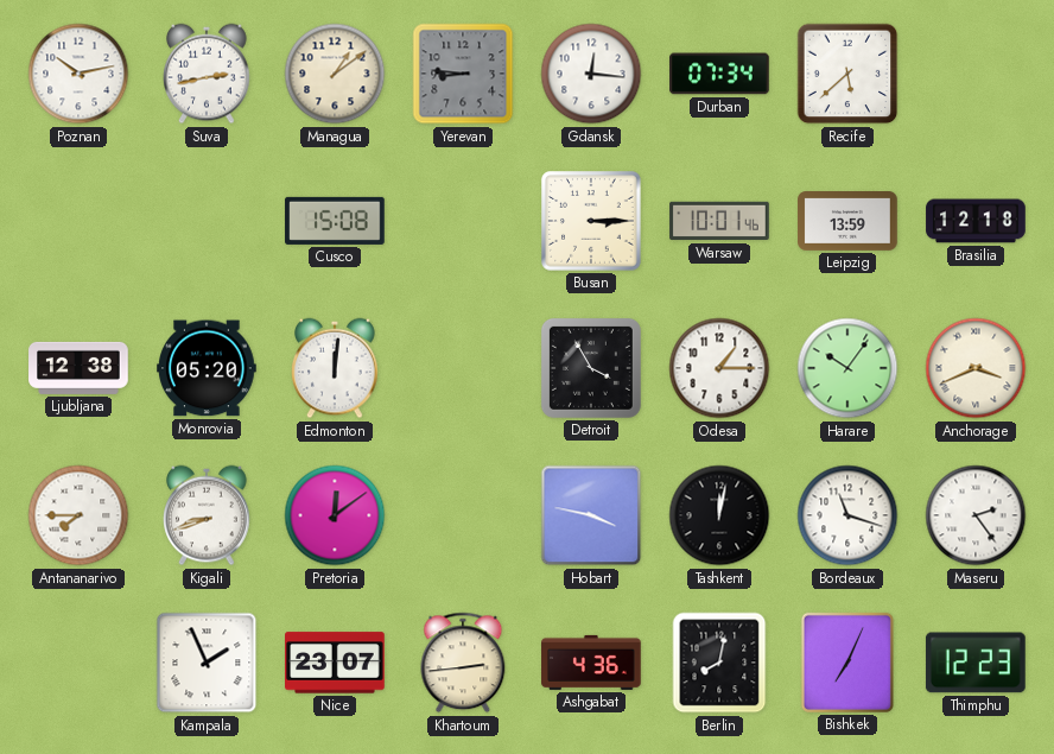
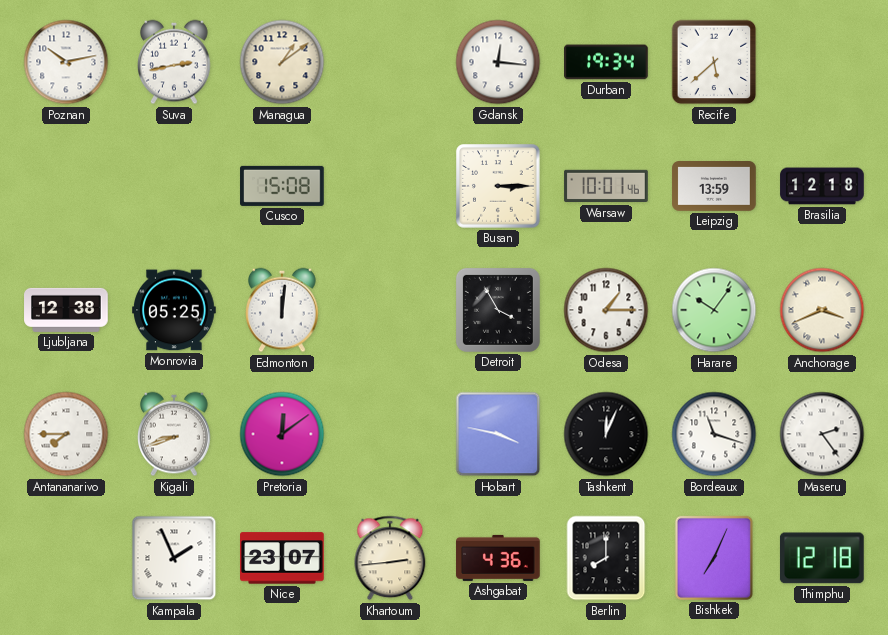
Yerevan: 8:46 -> none
Durban: 07:34 -> 19:34
Monrovia: 05:20 -> 05:25
Tashkent: 12:02 -> 12:04
Berlin: 8:02 -> 8:00
Thimphu: 12:23 -> 12:18
